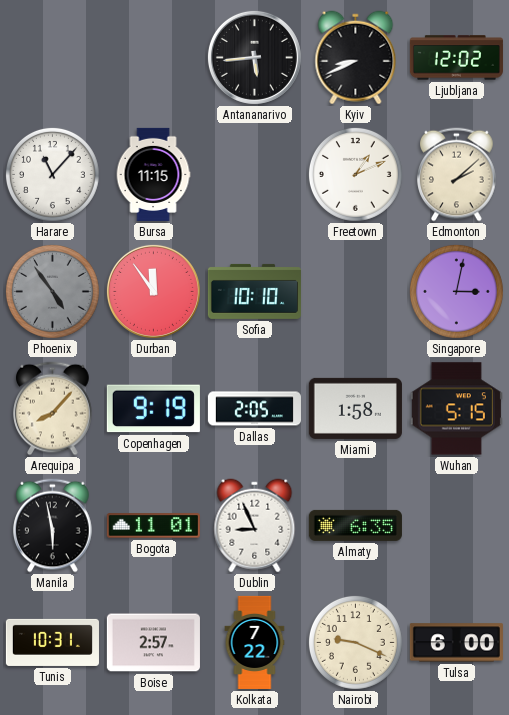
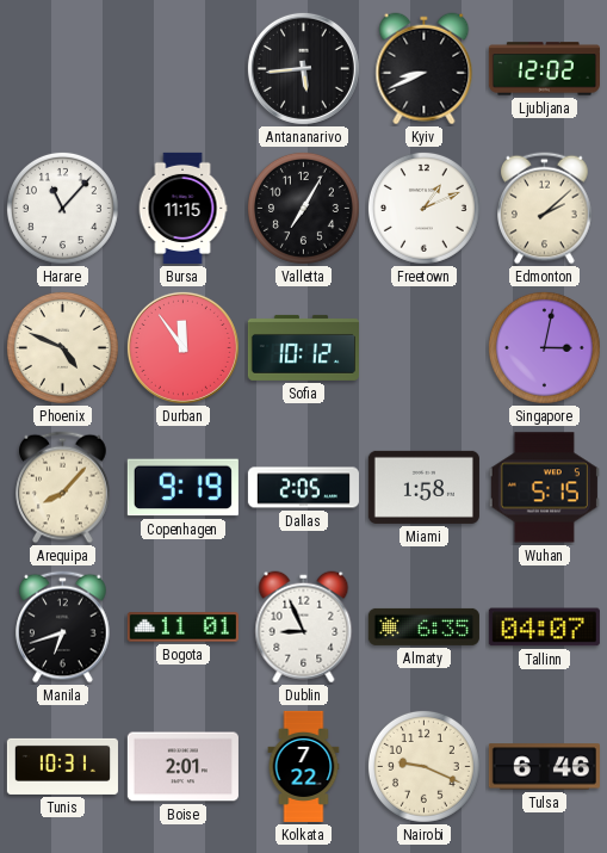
Valletta: none -> 7:05
Phoenix: 4:54 -> 4:49
Phoenix dial: grey -> cream
Sofia: 10:10 -> 10:12
Manila: 5:58 -> 6:42
Tallinn: none -> 04:07
Boise: 2:57 -> 2:01
Tulsa: 6:00 -> 6:46
